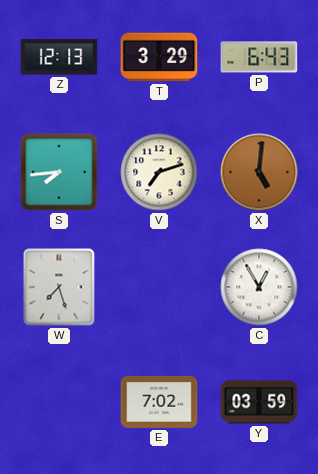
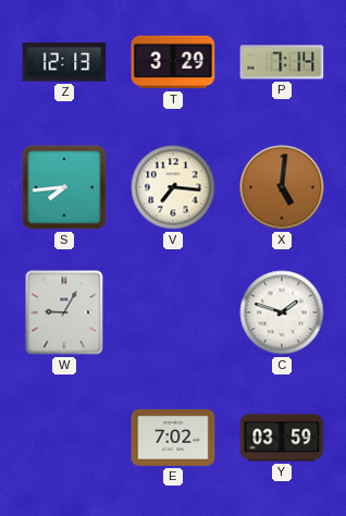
P: 6:43 -> 7:14
V: 7:12 -> 7:16
W: 7:27 -> 9:05
C: 12:55 -> 1:48
